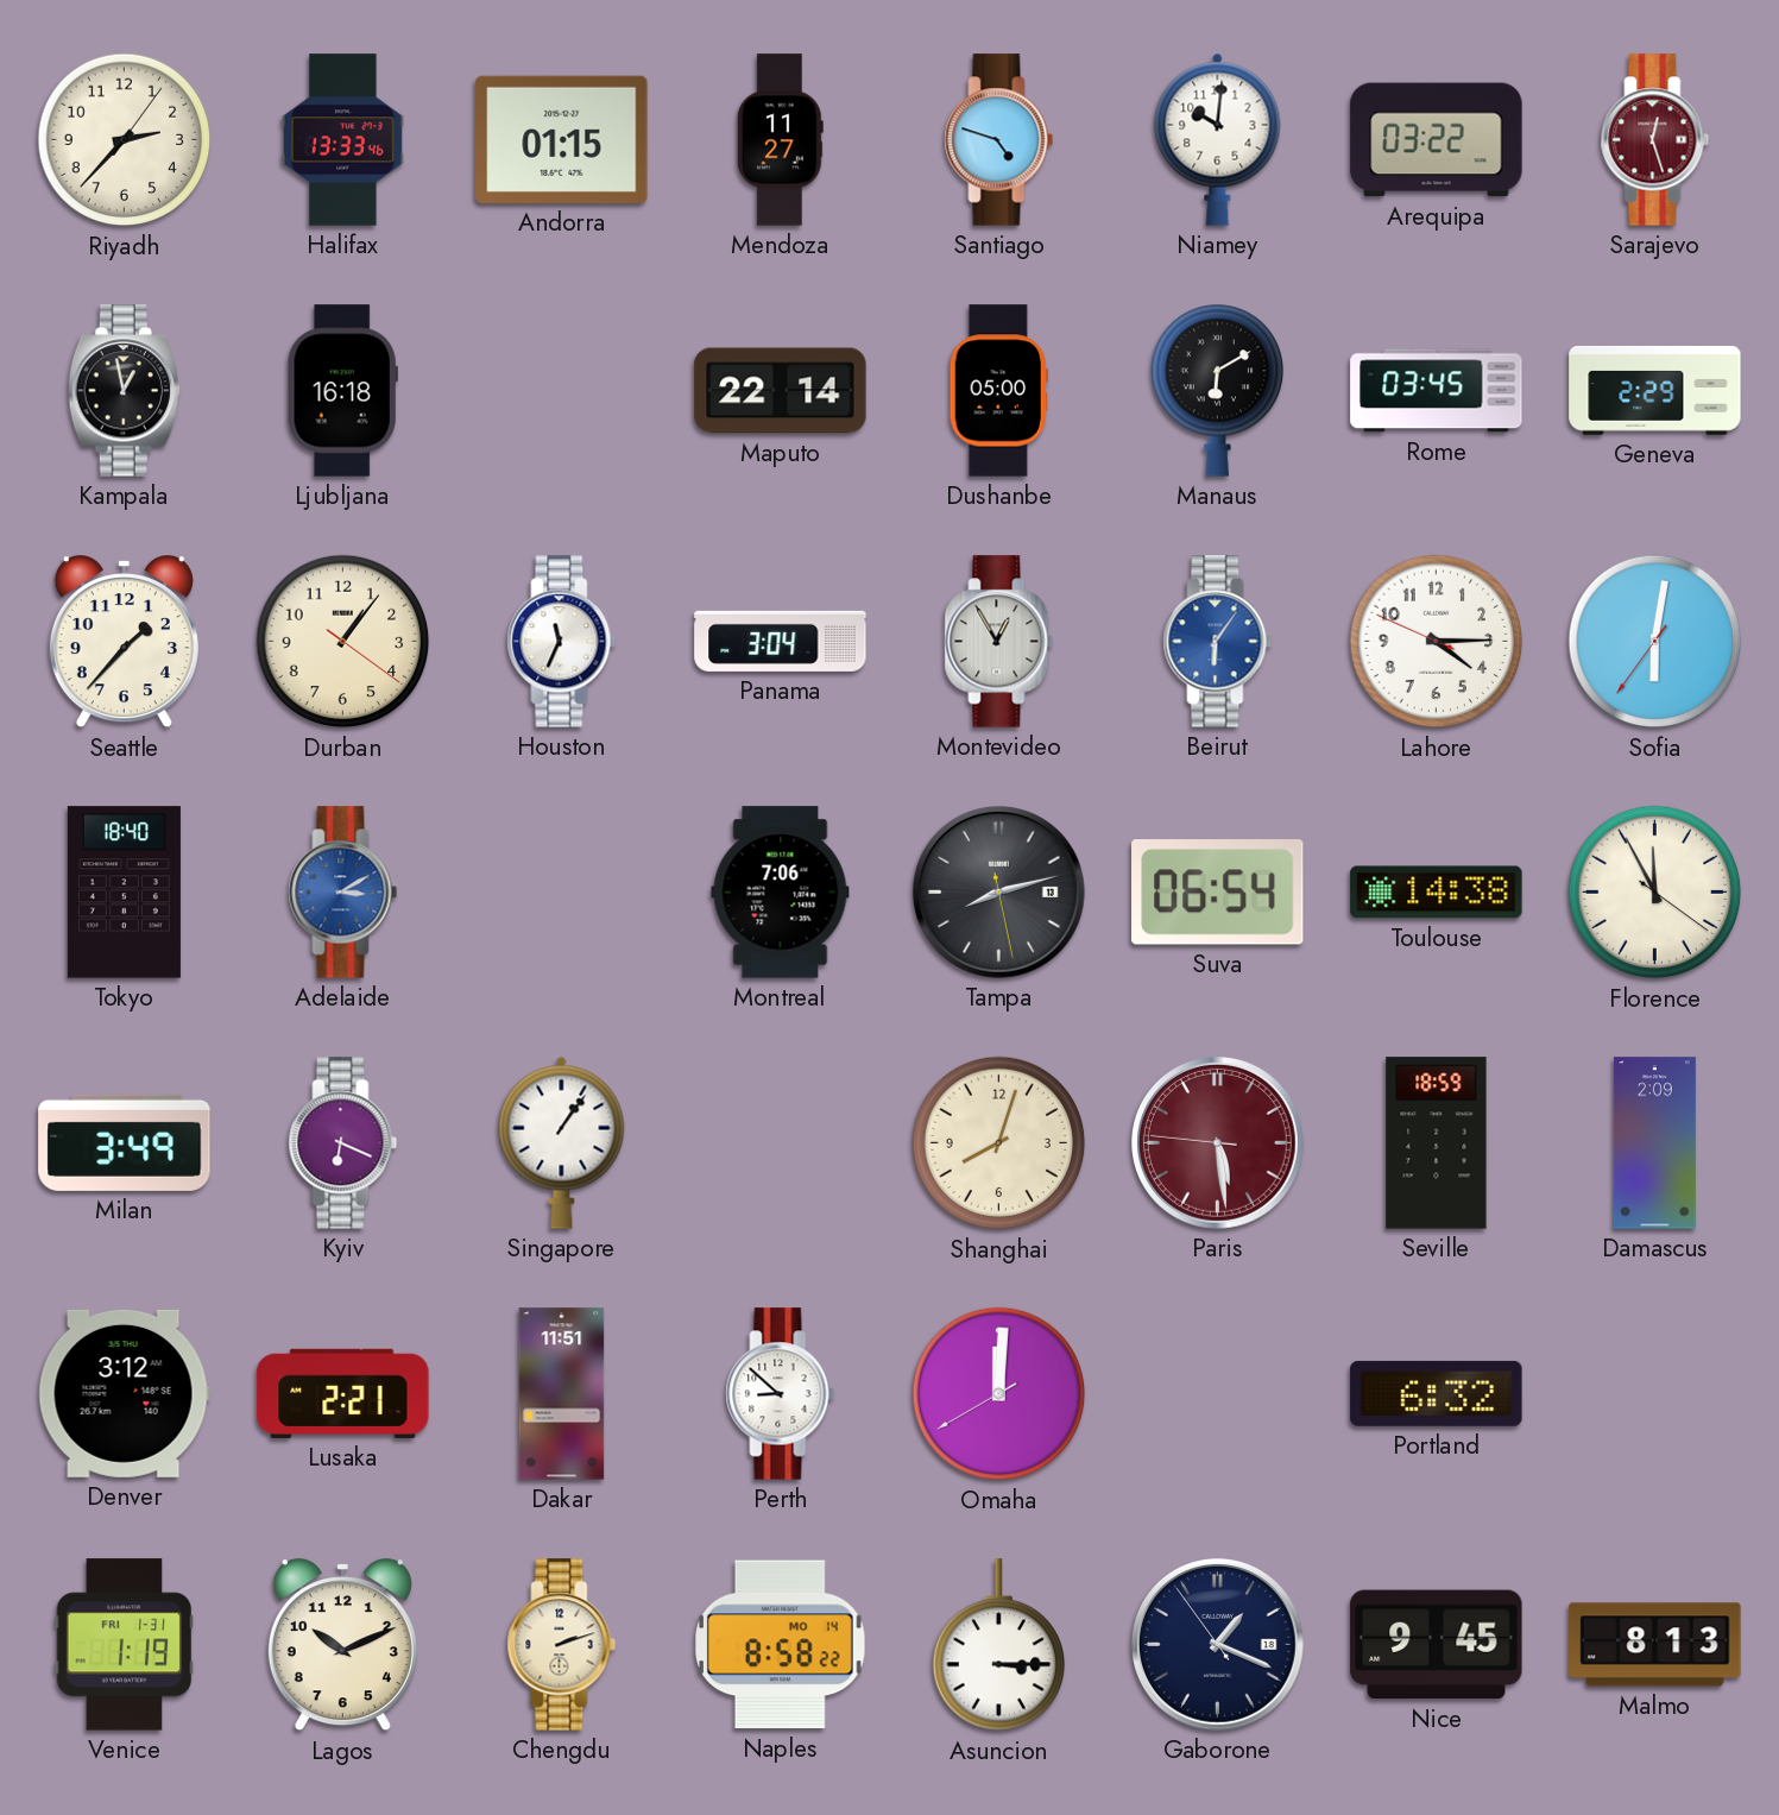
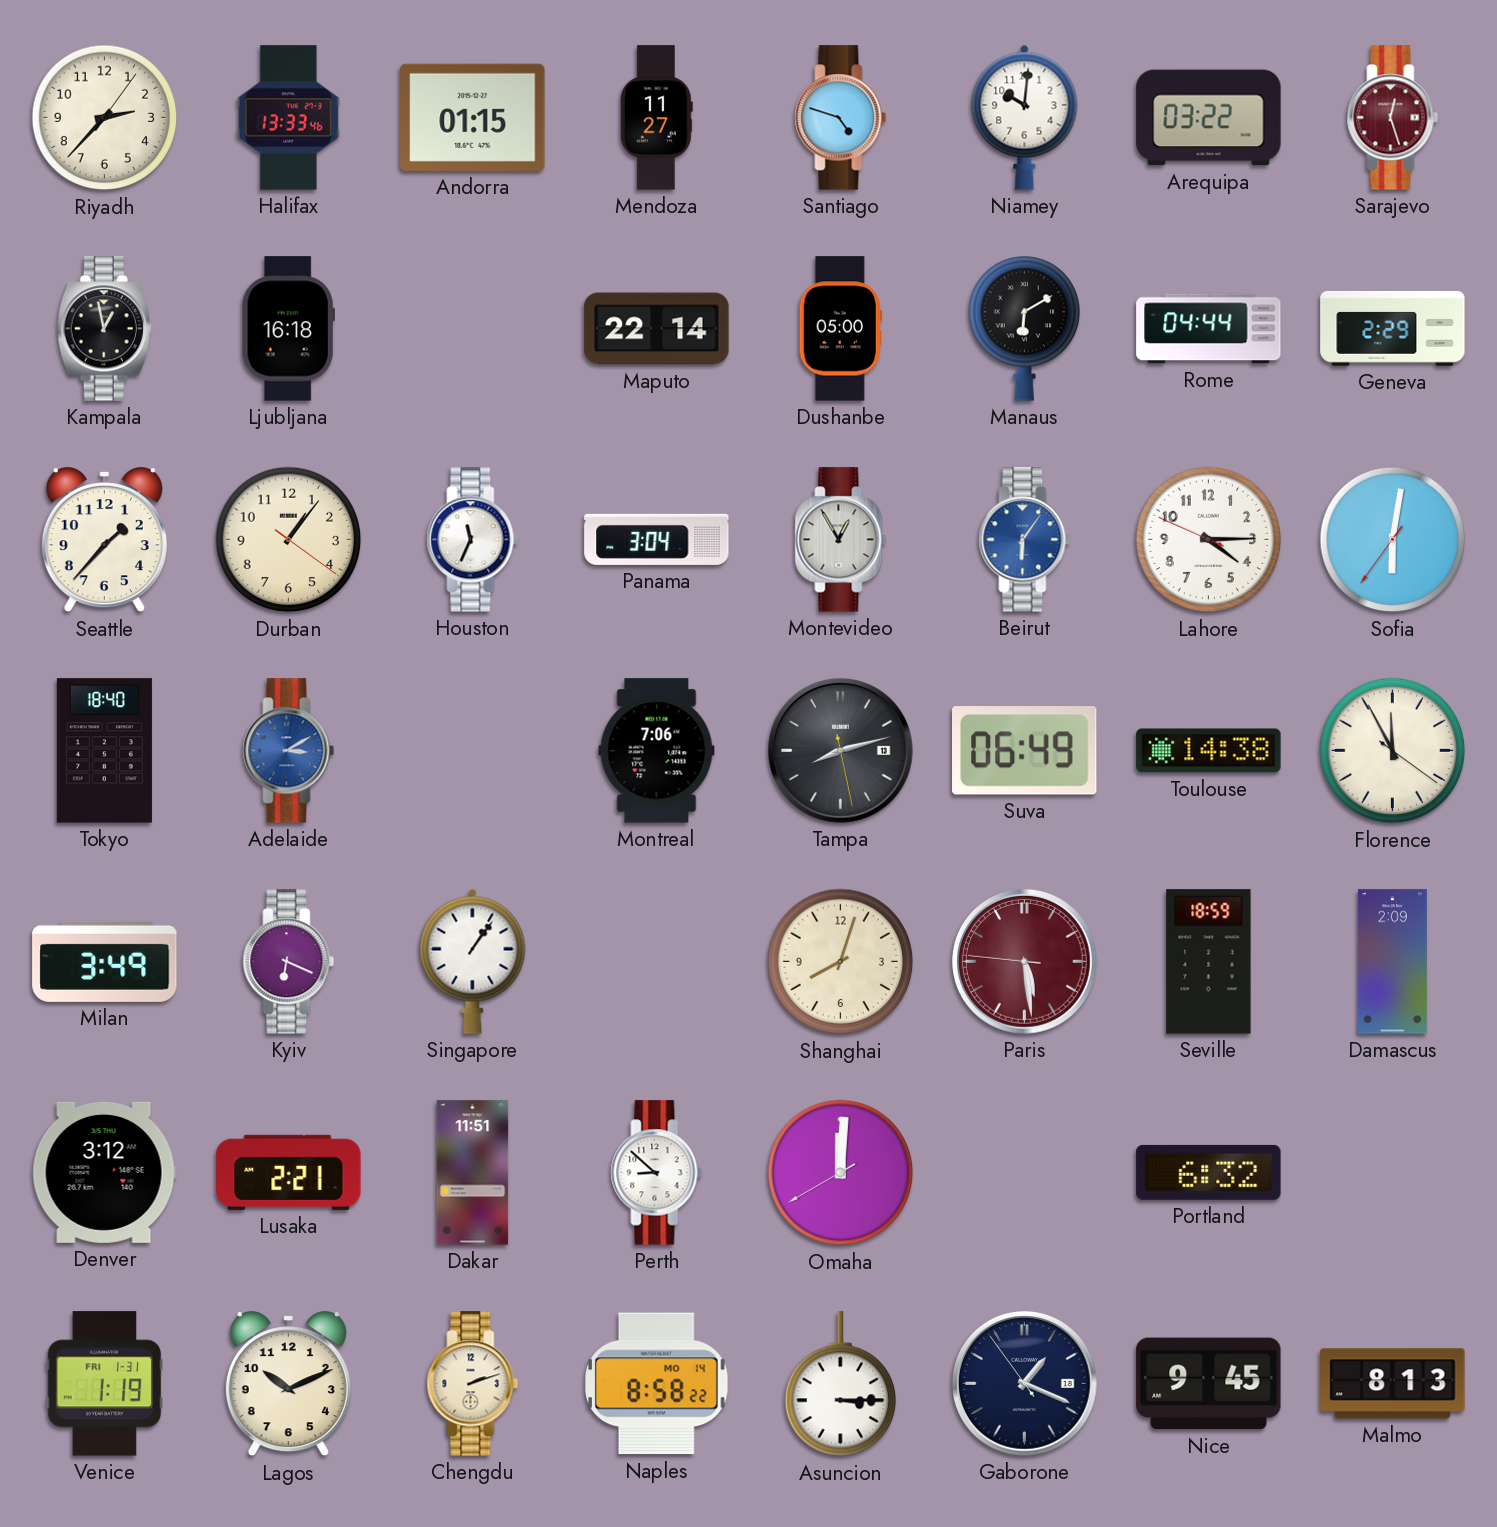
Rome: 03:45 -> 04:44
Suva: 06:54 -> 06:49
